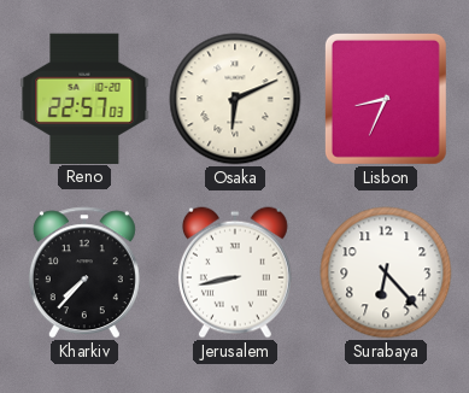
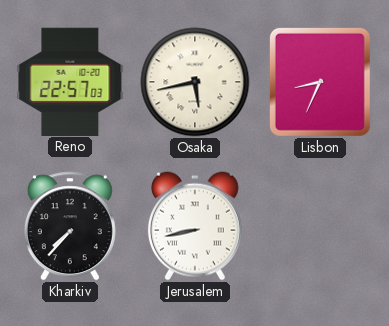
Osaka: 6:11 -> 5:43
Surabaya: 6:23 -> none
